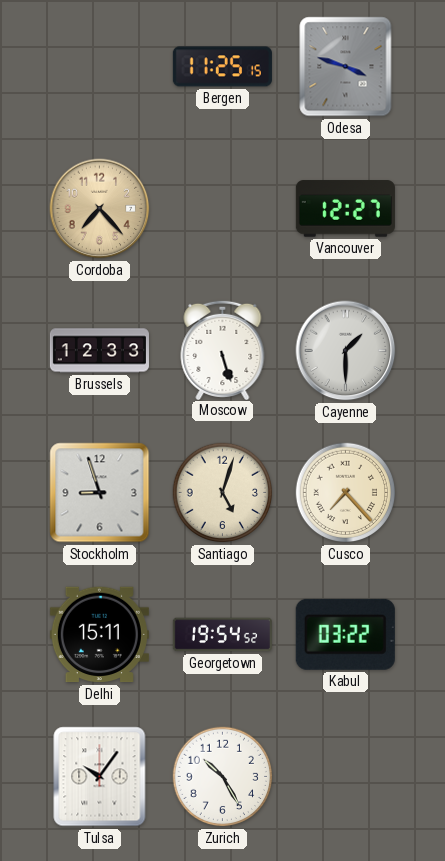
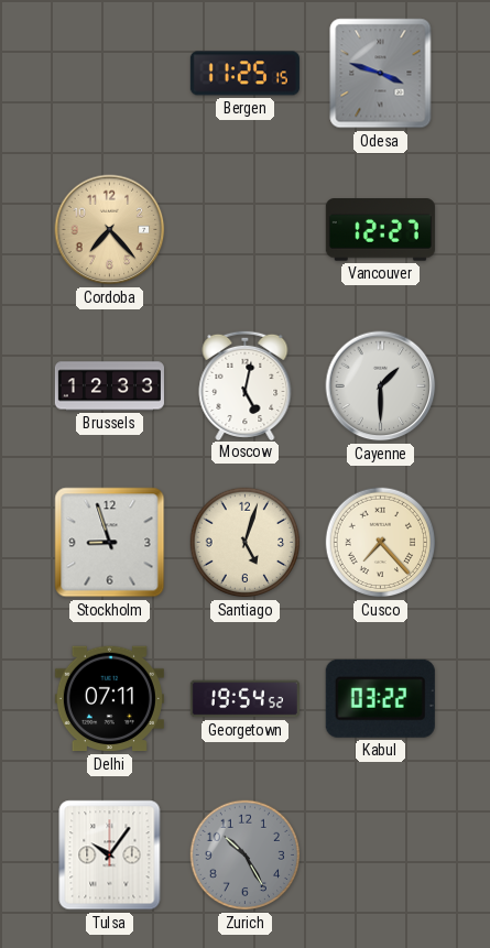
Moscow: 5:27 -> 5:02
Delhi: 15:11 -> 07:11
Zurich dial: white -> grey
